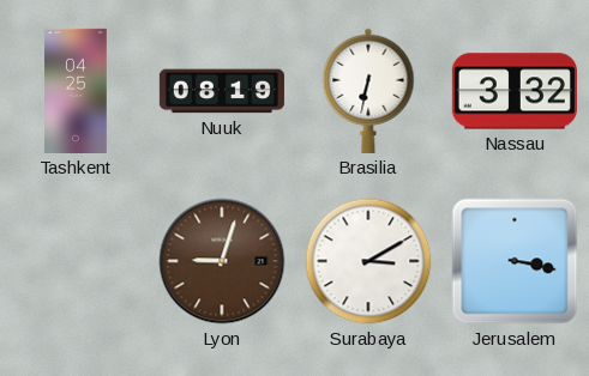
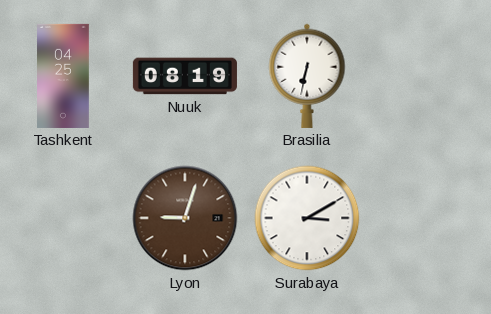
Nassau: 3:32 -> none
Jerusalem: 3:17 -> none
